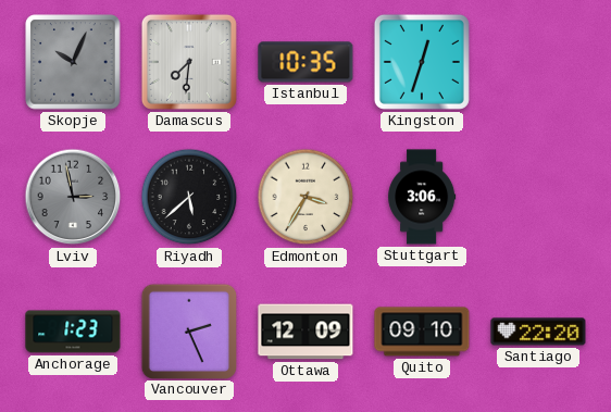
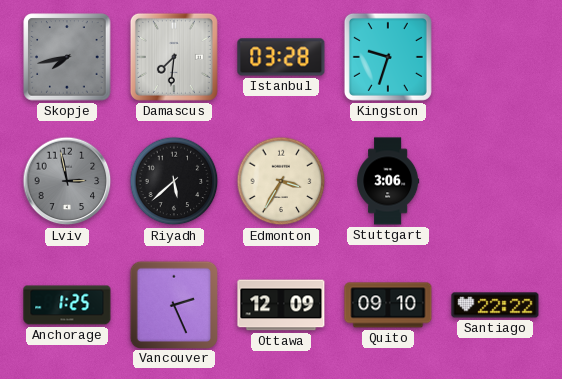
Skopje: 10:04 -> 7:43
Istanbul: 10:35 -> 03:28
Kingston: 12:33 -> 9:33
Anchorage: 1:23 -> 1:25
Santiago: 22:20 -> 22:22
